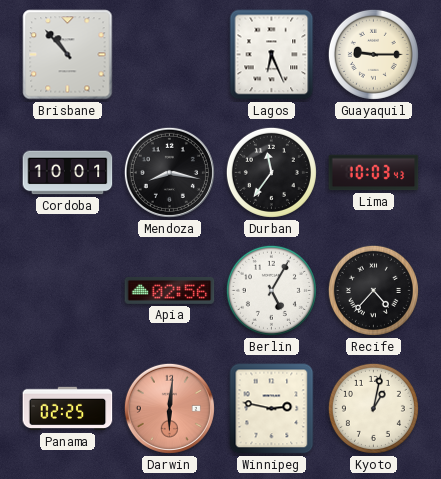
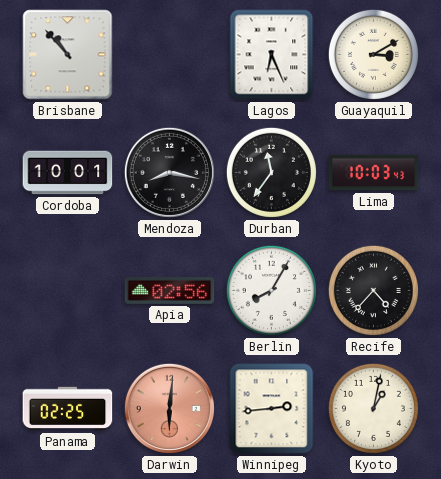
Guayaquil: 9:15 -> 3:10
Berlin: 5:05 -> 8:05
Winnipeg: 2:47 -> 2:44
